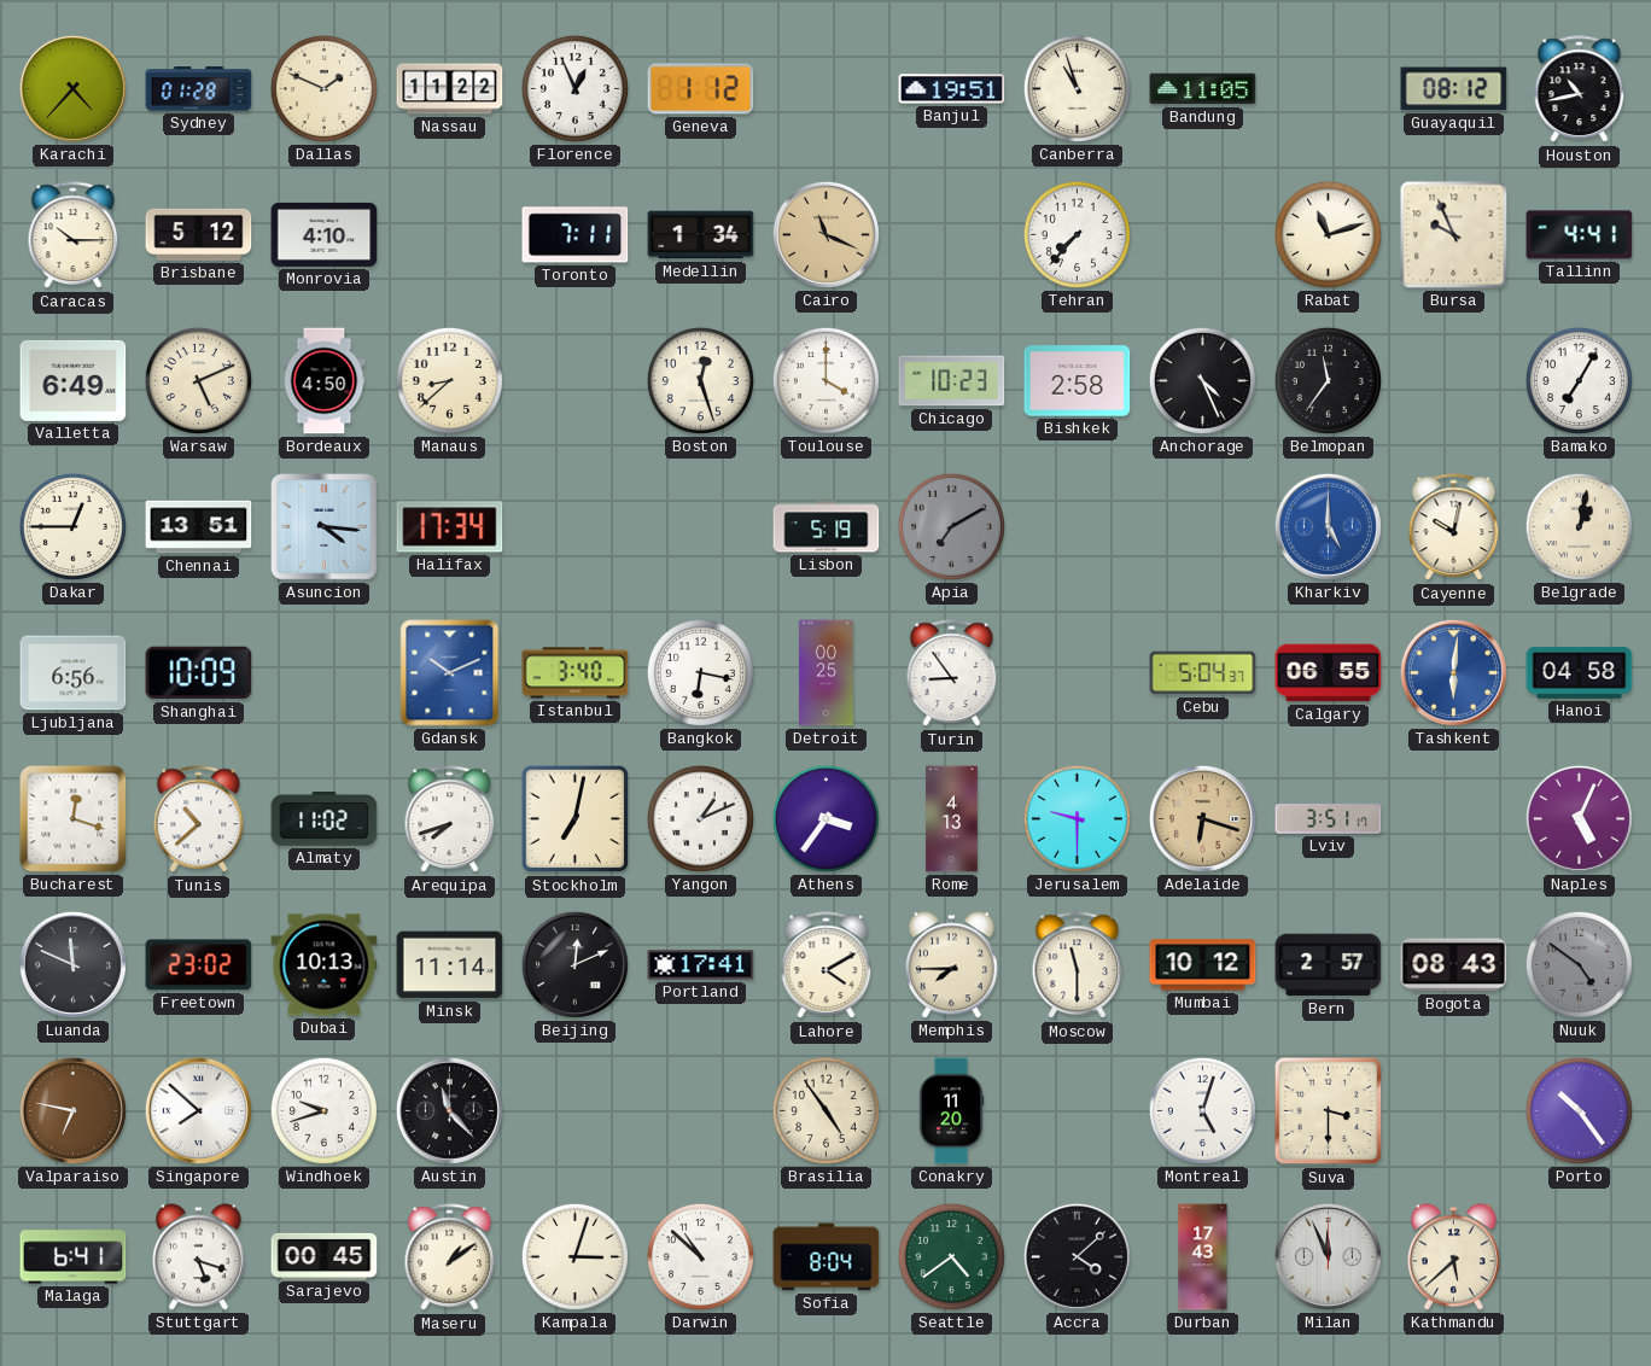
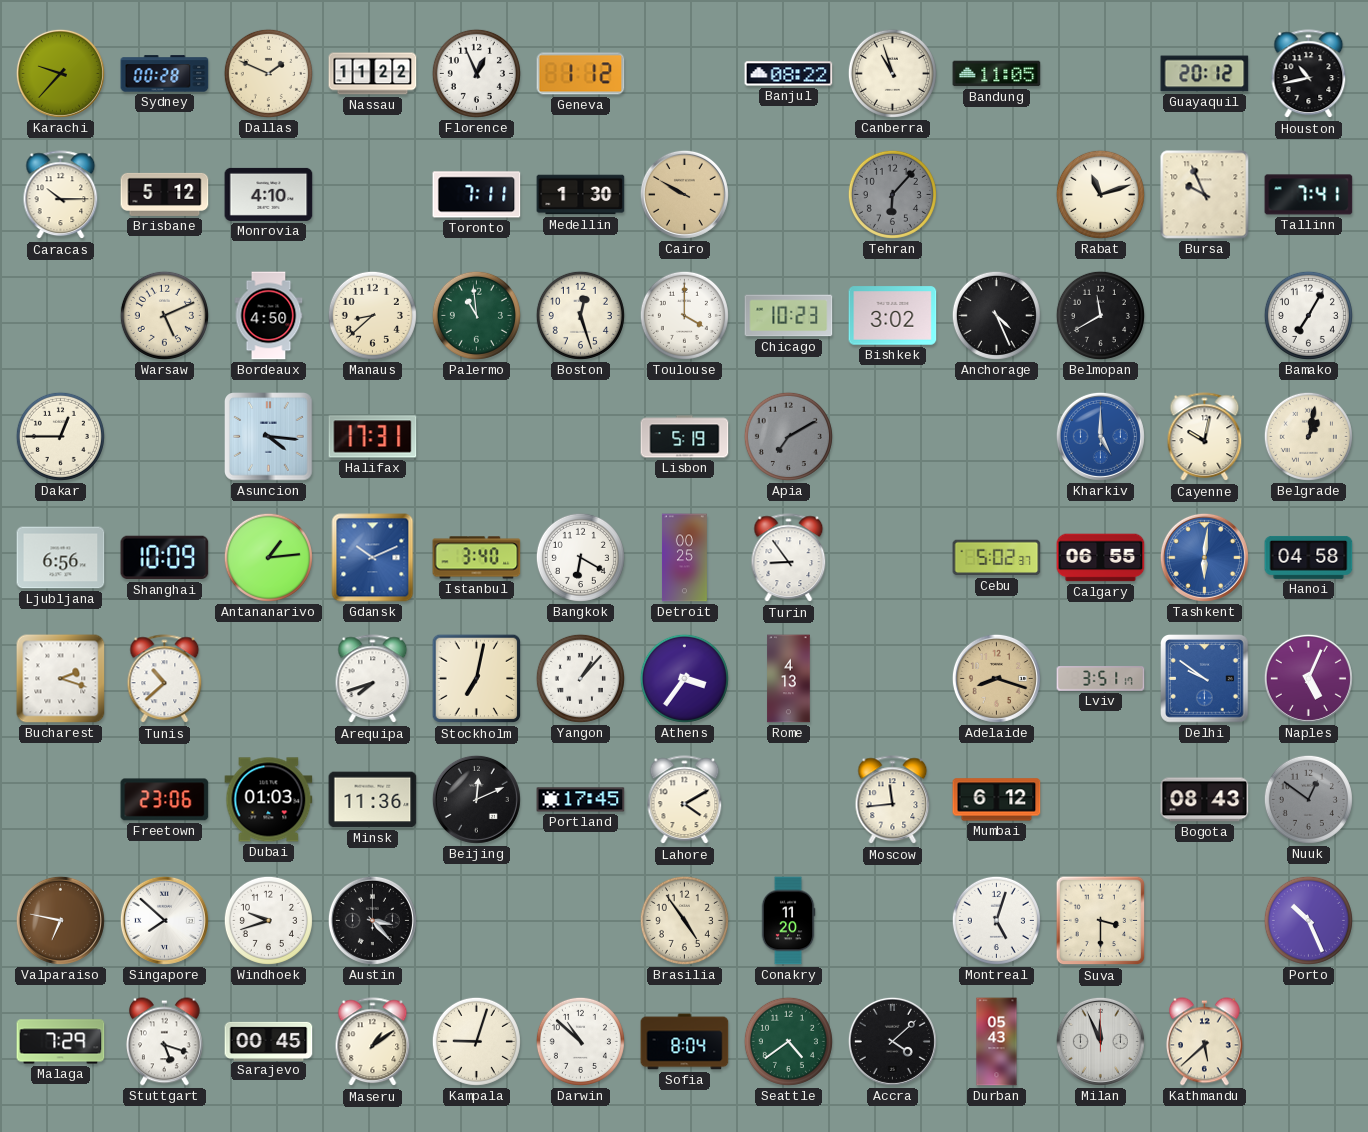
Karachi: 4:37 -> 9:37
Sydney: 01:28 -> 00:28
Banjul: 19:51 -> 08:22
Guayaquil: 08:12 -> 20:12
Medellin: 1:34 -> 1:30
Cairo: 11:19 -> 9:50
Tehran: 7:37 -> 6:07
Tehran dial: white -> grey
Tallinn: 4:41 -> 7:41
Valletta: 6:49 -> none
Palermo: none -> 10:59
Bishkek: 2:58 -> 3:02
Belmopan: 11:36 -> 11:40
Chennai: 13:51 -> none
Halifax: 17:34 -> 17:31
Antananarivo: none -> 1:14
Bangkok: 6:17 -> 6:20
Cebu: 5:04 -> 5:02
Bucharest: 12:18 -> 2:18
Almaty: 11:02 -> none
Yangon: 1:11 -> 1:07
Jerusalem: 9:30 -> none
Adelaide: 6:18 -> 8:18
Delhi: none -> 9:51
Luanda: 11:49 -> none
Freetown: 23:02 -> 23:06
Dubai: 10:13 -> 01:03
Minsk: 11:14 -> 11:36
Portland: 17:41 -> 17:45
Memphis: 7:45 -> none
Moscow: 11:30 -> 11:44
Mumbai: 10:12 -> 6:12
Bern: 2:57 -> none
Nuuk: 4:51 -> 12:51
Austin: 11:23 -> 3:23
Porto: 10:24 -> 10:26
Malaga: 6:41 -> 7:29
Kampala: 3:03 -> 9:03
Durban: 17:43 -> 05:43
